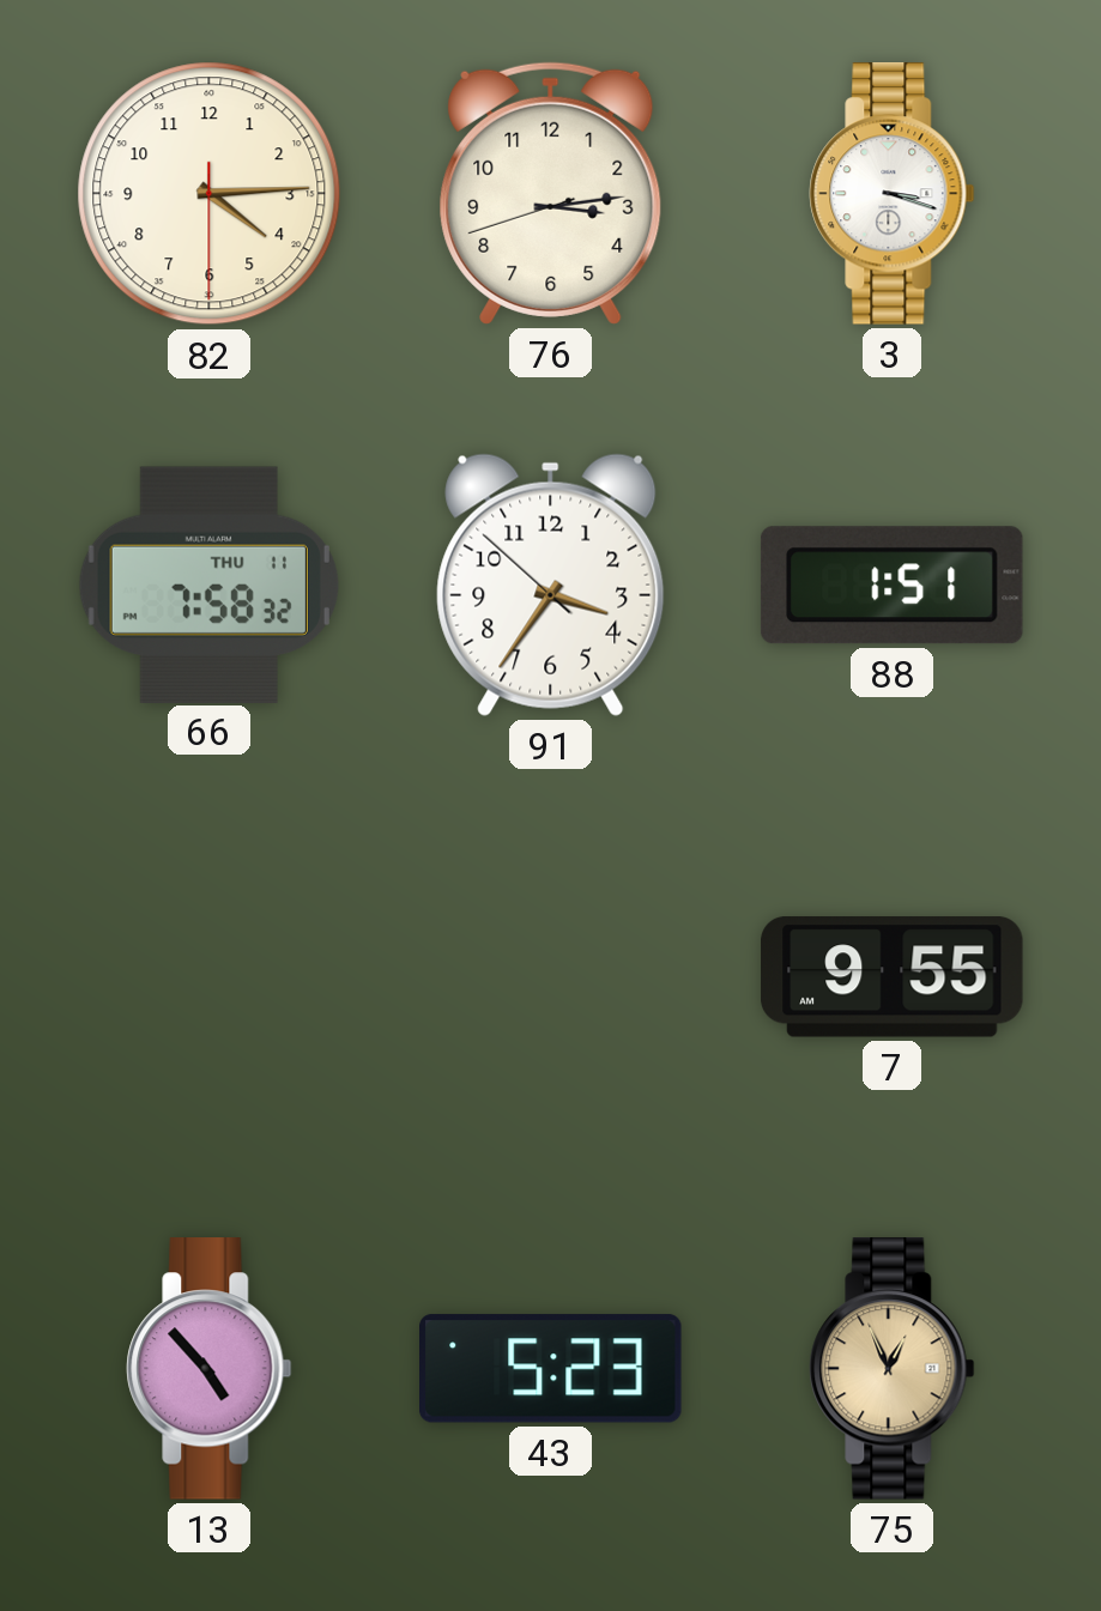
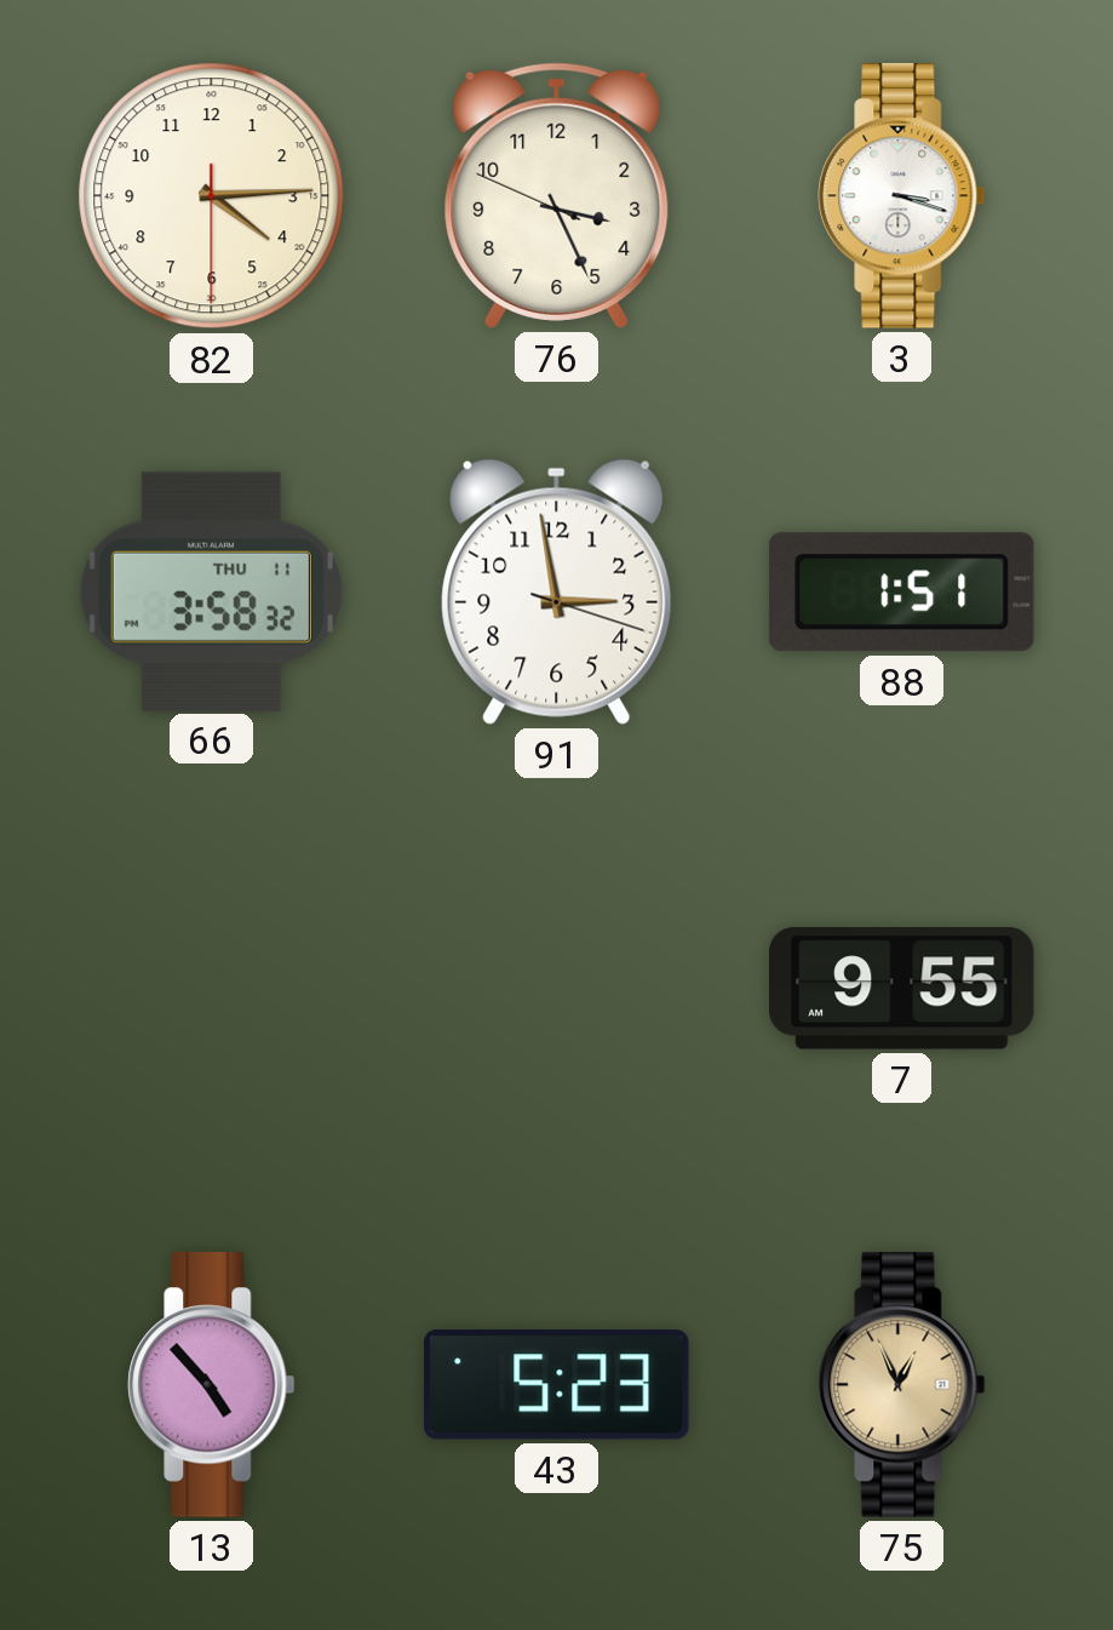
76: 3:13 -> 3:25
66: 7:58 -> 3:58
91: 3:35 -> 2:58
